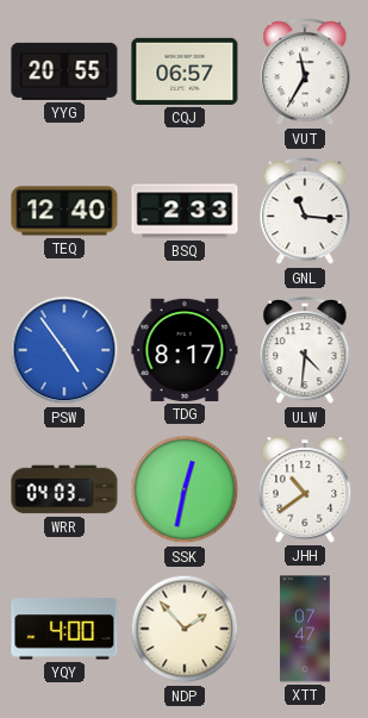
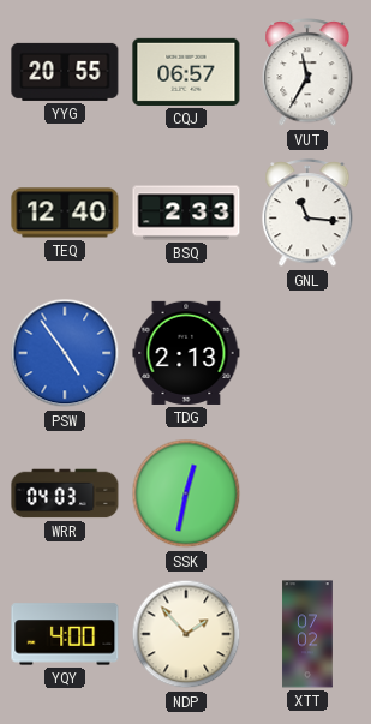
TDG: 8:17 -> 2:13
ULW: 4:31 -> none
JHH: 10:39 -> none
XTT: 07:47 -> 07:02
